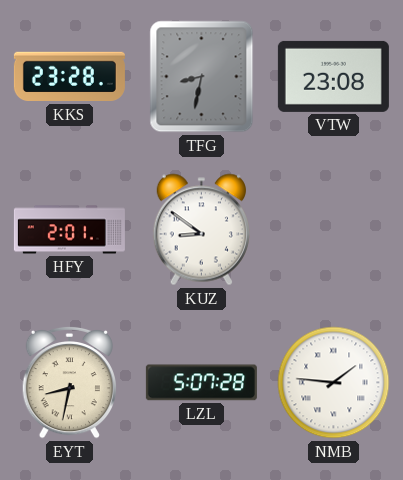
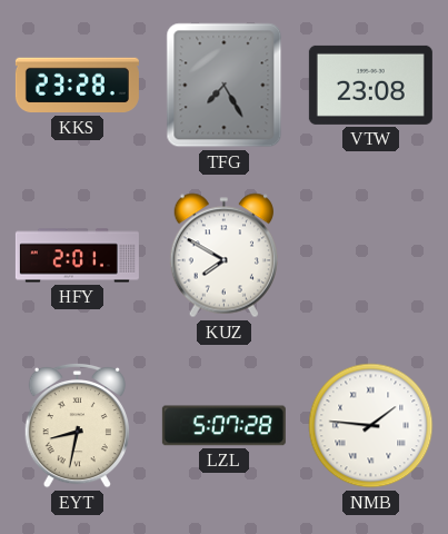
TFG: 8:32 -> 7:25
KUZ: 8:51 -> 7:50
